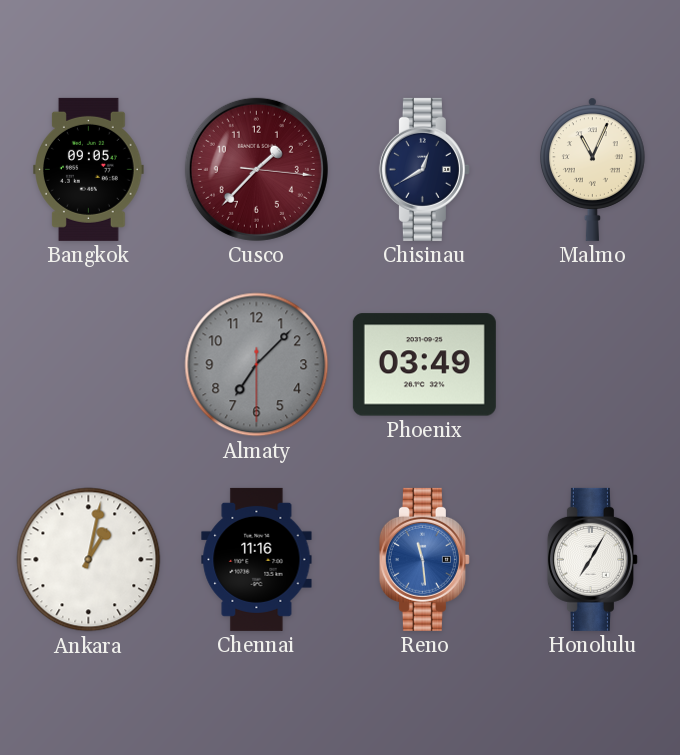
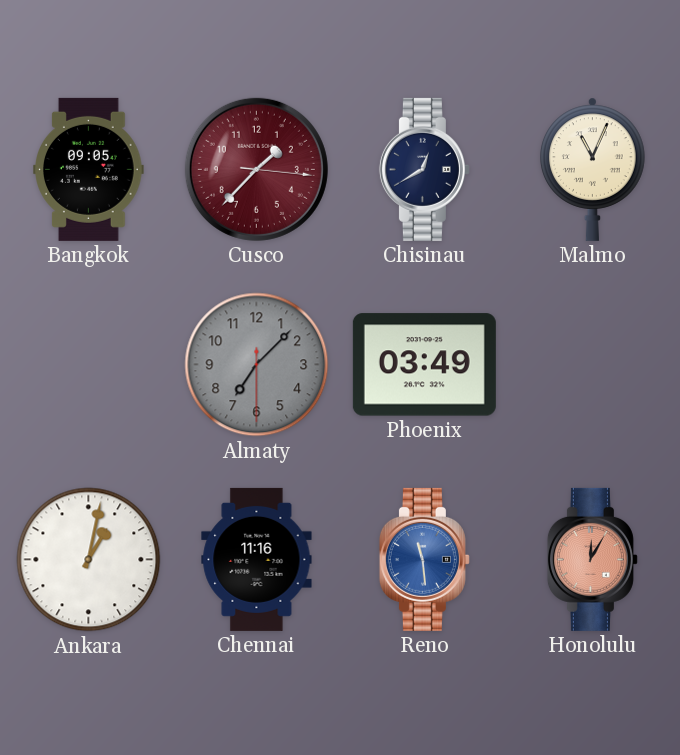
Honolulu: 7:05 -> 12:05
Honolulu dial: white -> salmon
